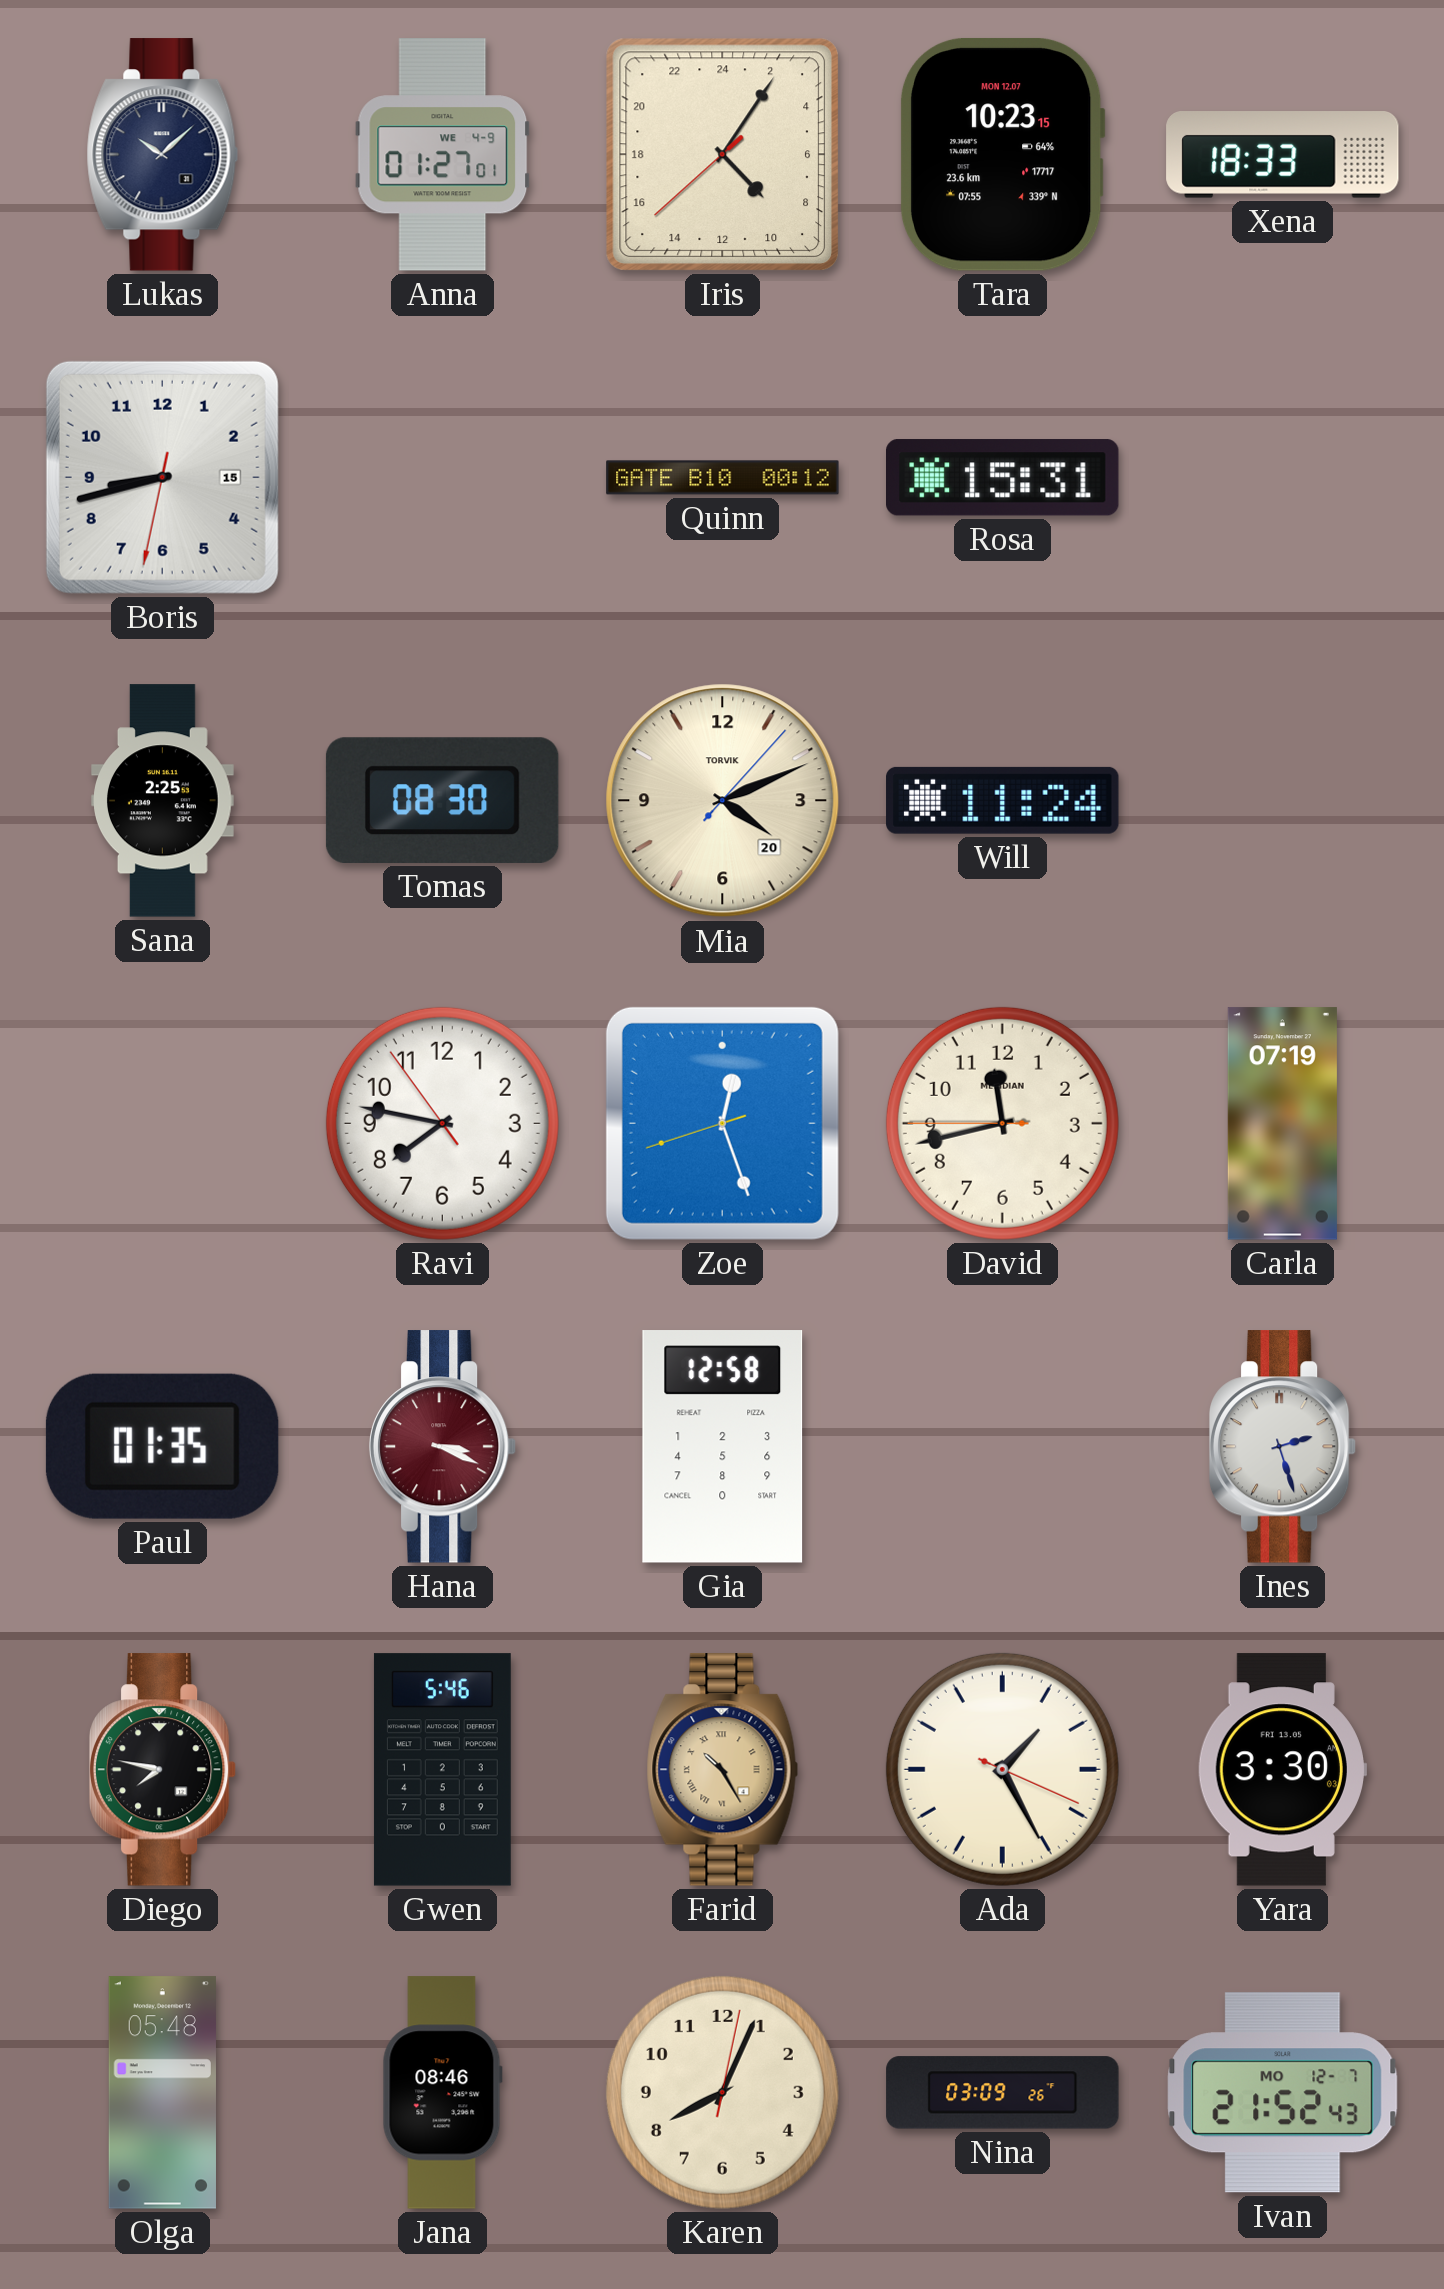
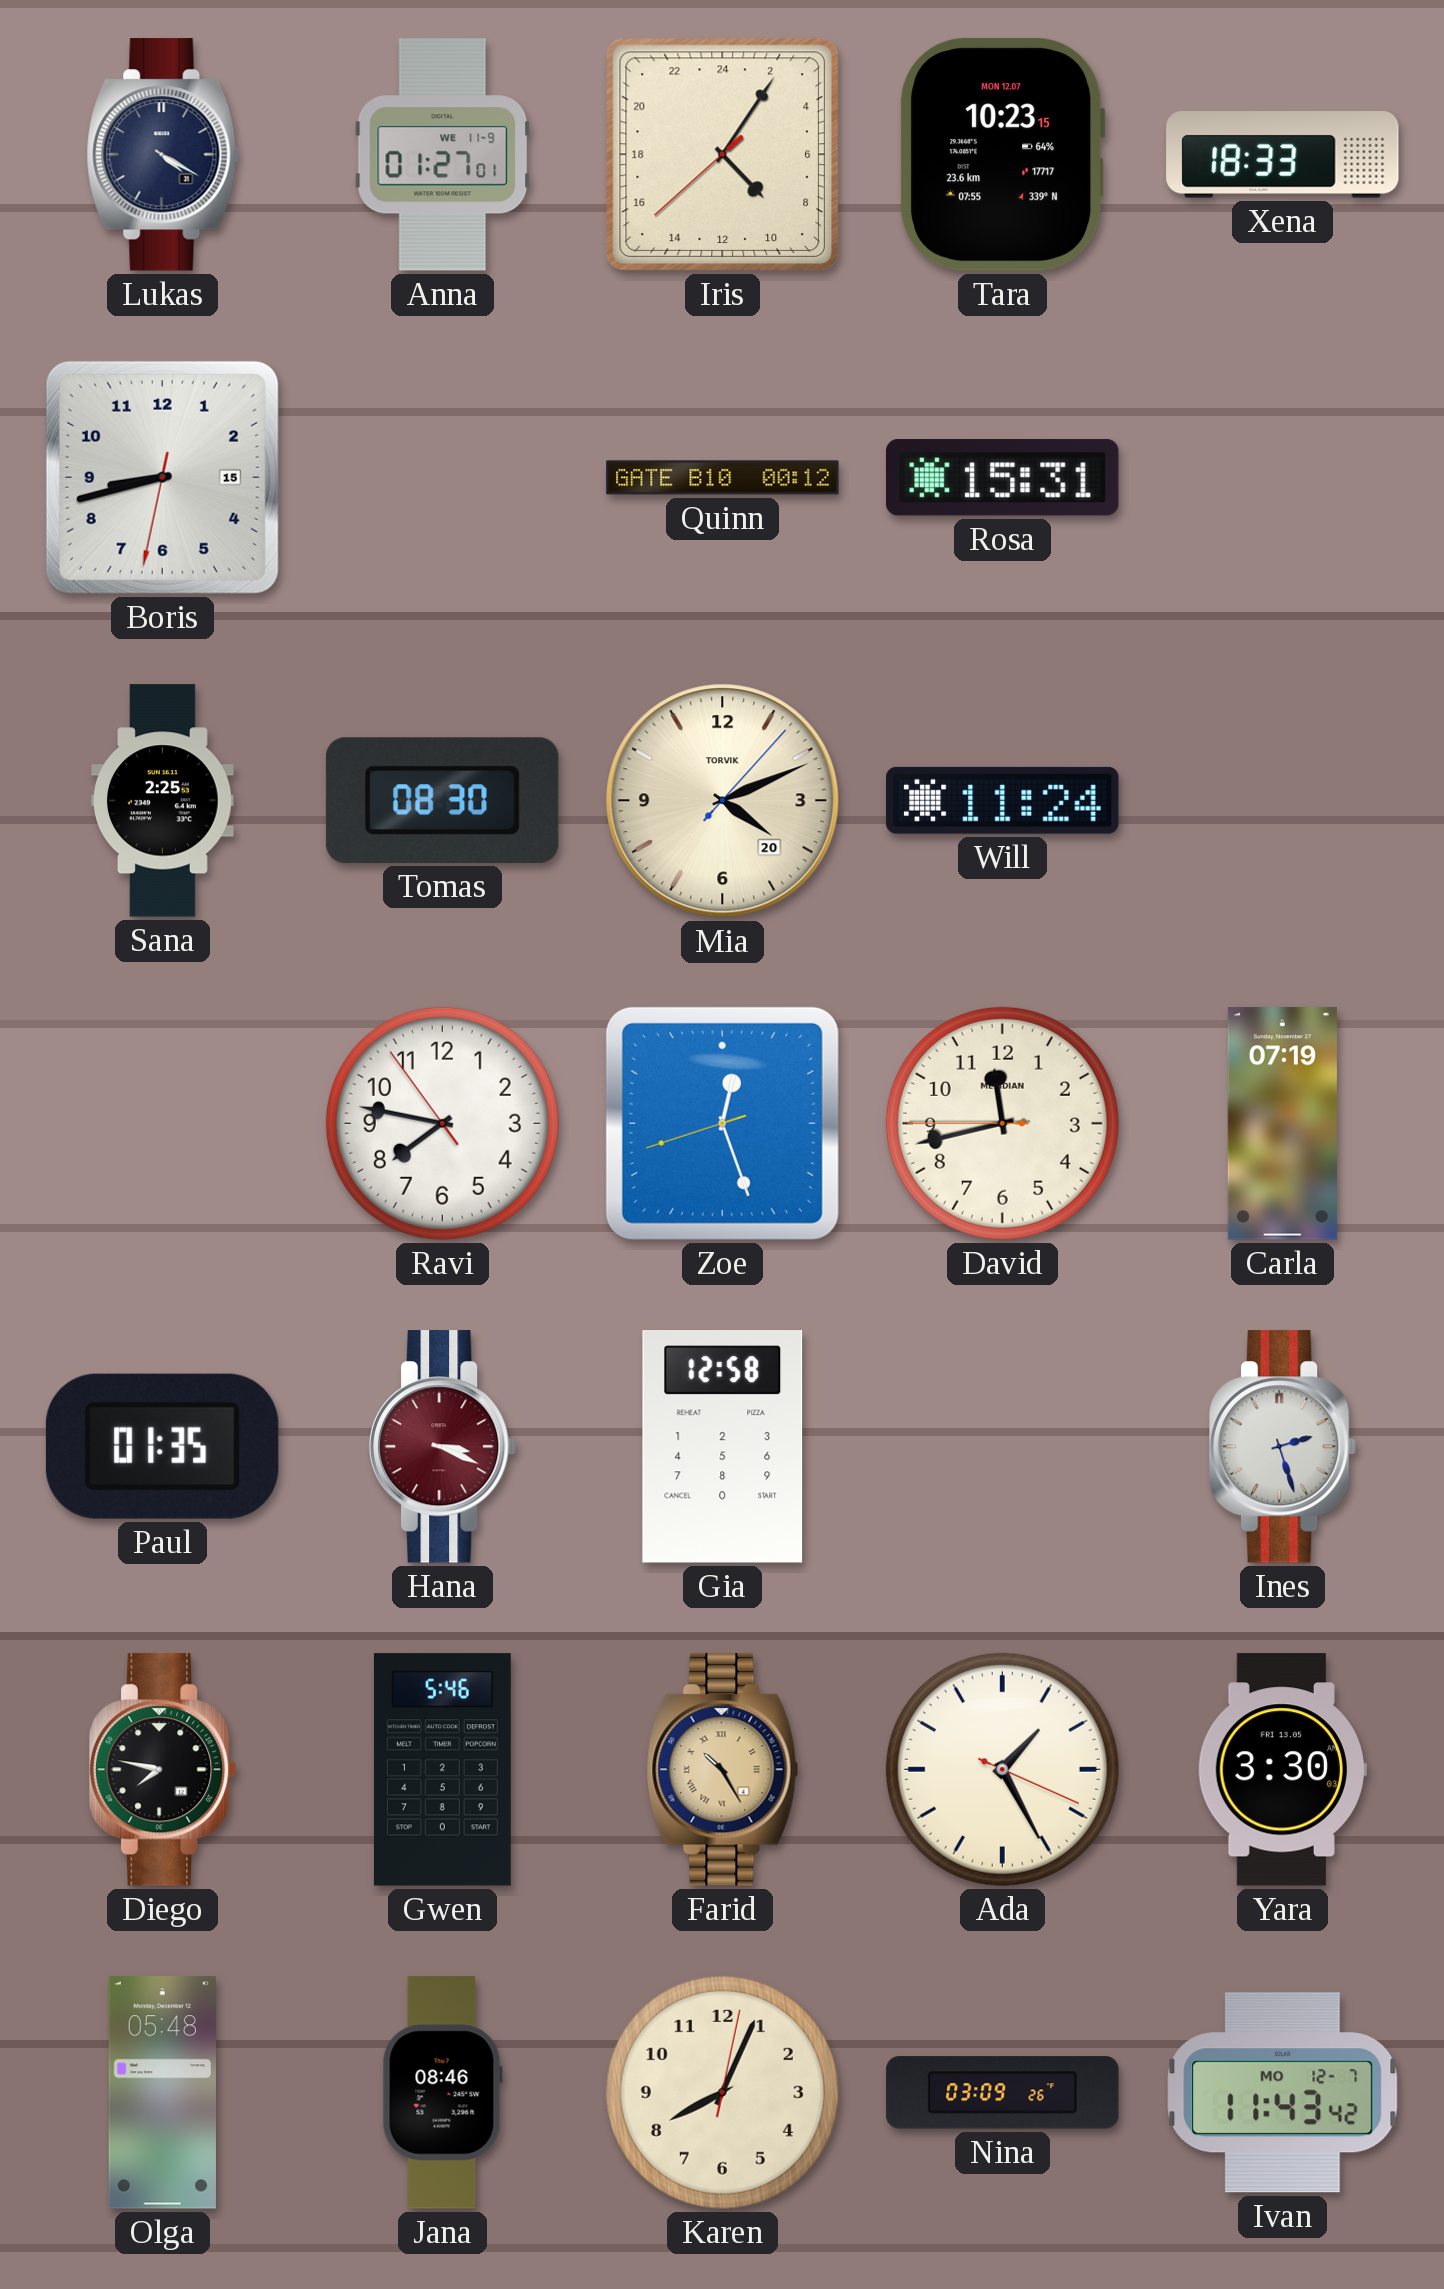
Lukas: 10:08 -> 4:20
Anna date: WE 4-9 -> WE 11-9
Ivan: 21:52 -> 11:43
